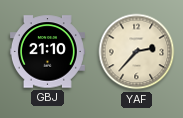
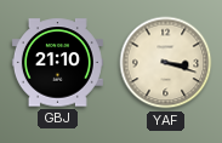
YAF: 2:37 -> 3:18
